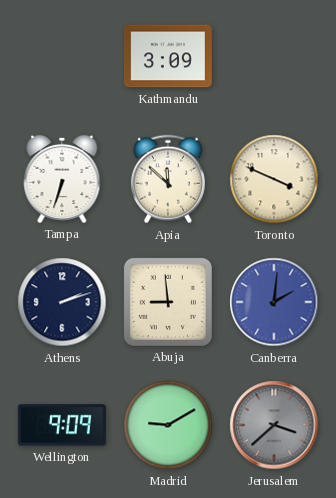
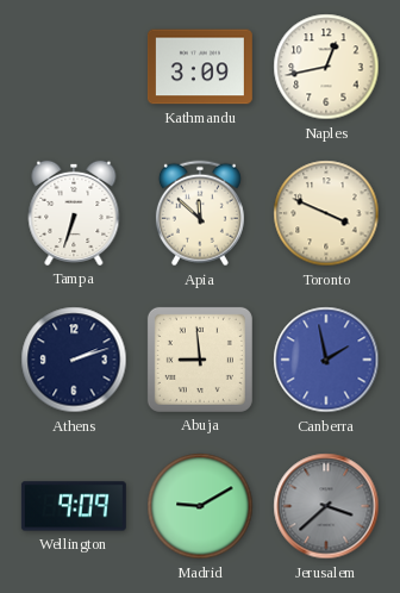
Naples: none -> 12:43
Canberra: 2:01 -> 1:58
